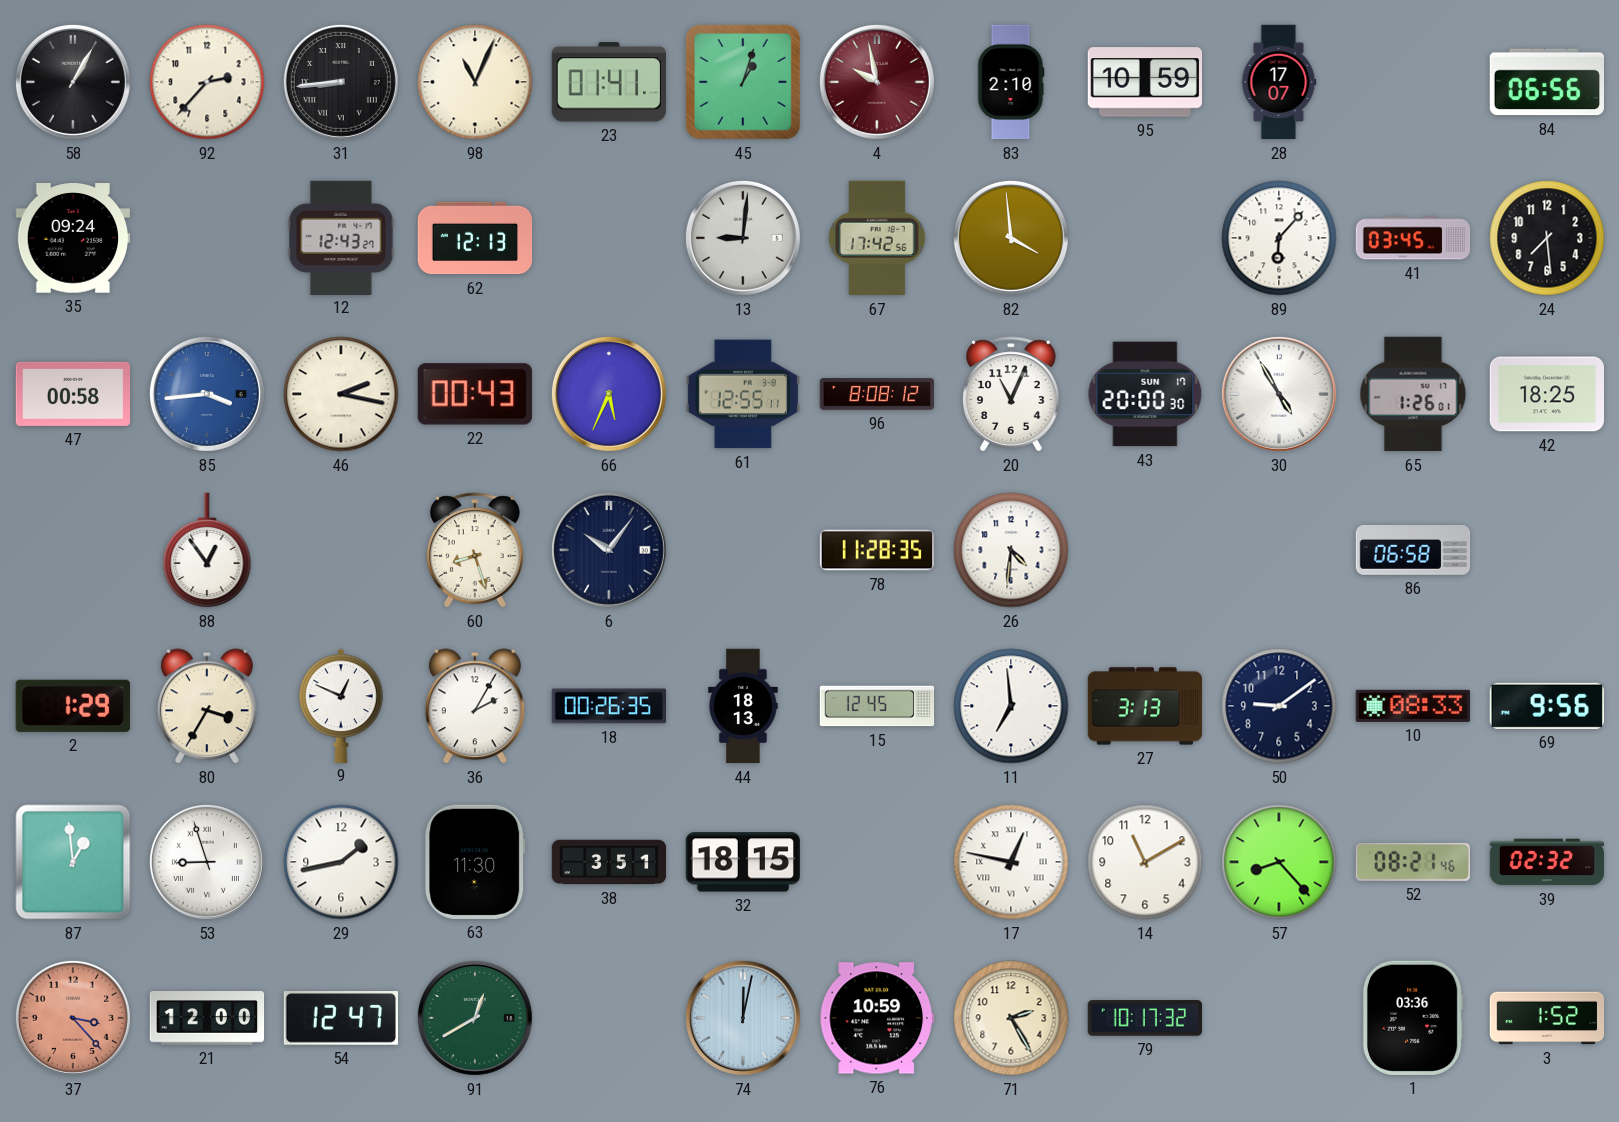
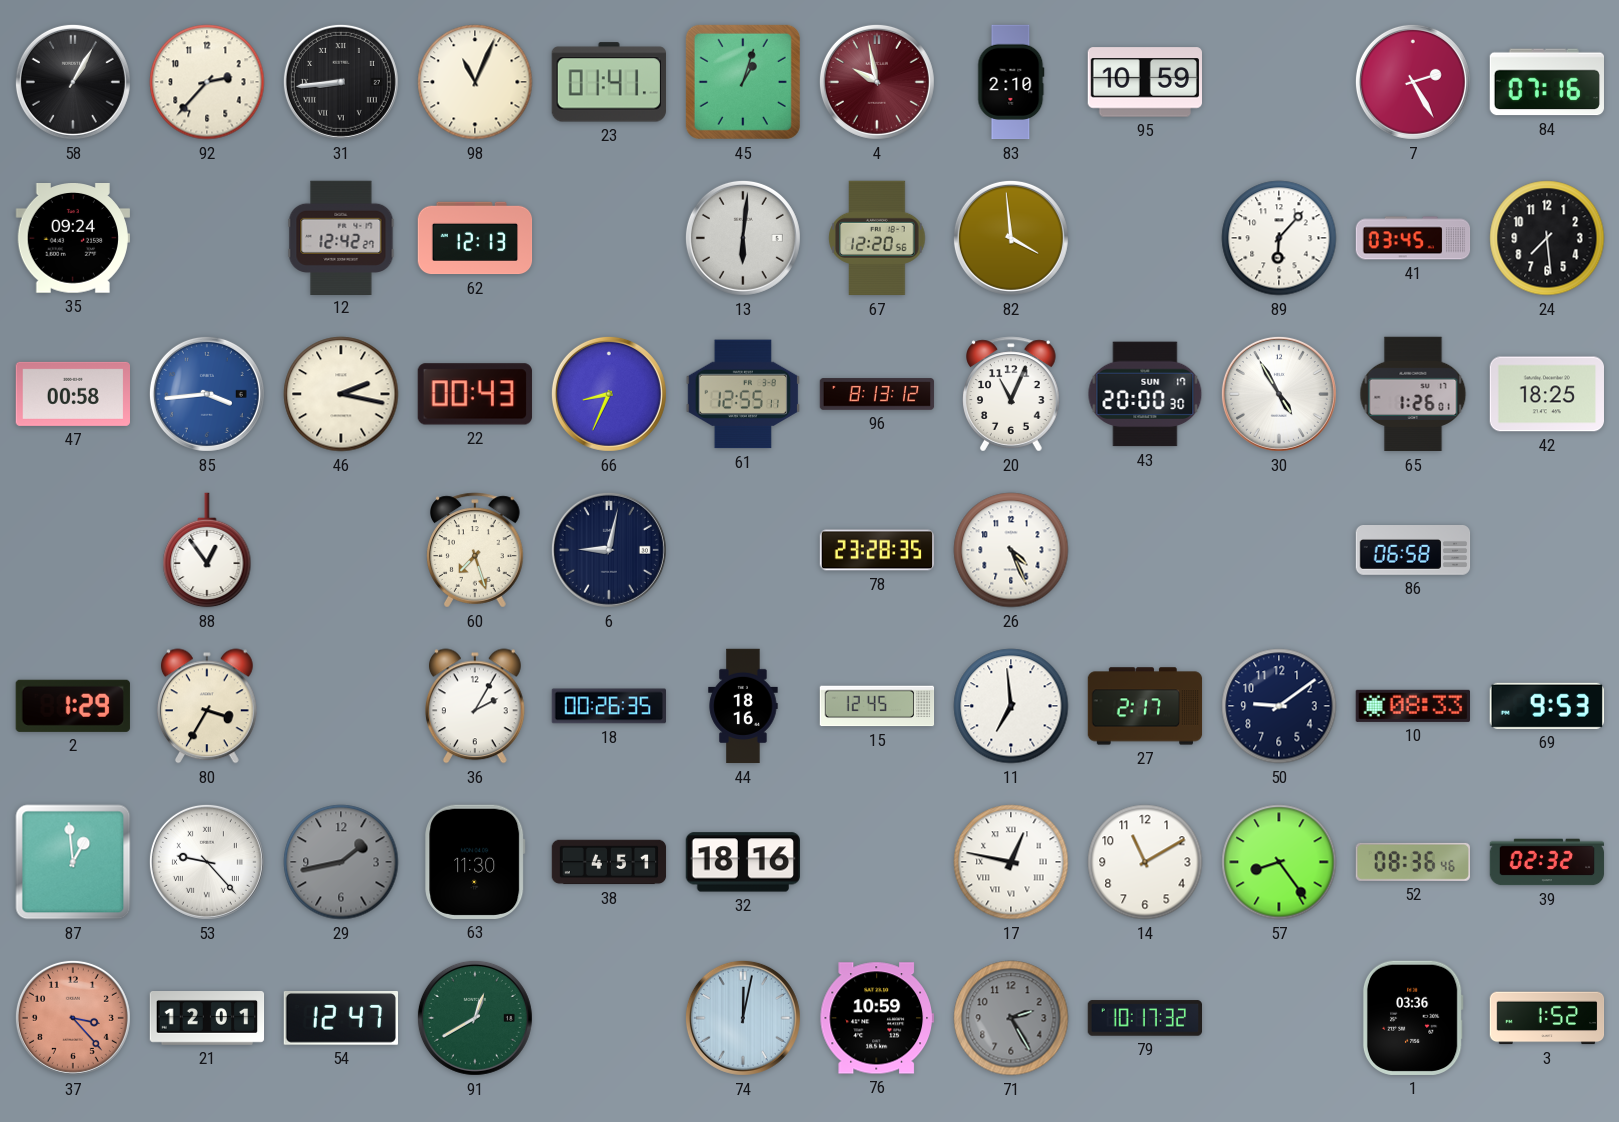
28: 17:07 -> none
7: none -> 2:25
84: 06:56 -> 07:16
12: 12:43 -> 12:42
13: 9:01 -> 6:01
67: 17:42 -> 12:20
66: 5:34 -> 8:34
96: 8:08 -> 8:13
60: 8:27 -> 7:27
6: 10:06 -> 9:02
78: 11:28 -> 23:28
26: 4:31 -> 4:26
9: 12:49 -> none
44: 18:13 -> 18:16
27: 3:13 -> 2:17
69: 9:56 -> 9:53
53: 8:57 -> 9:23
29 dial: white -> grey
38: 3:51 -> 4:51
32: 18:15 -> 18:16
57: 8:23 -> 8:24
52: 08:21 -> 08:36
21: 12:00 -> 12:01
71 dial: cream -> grey
